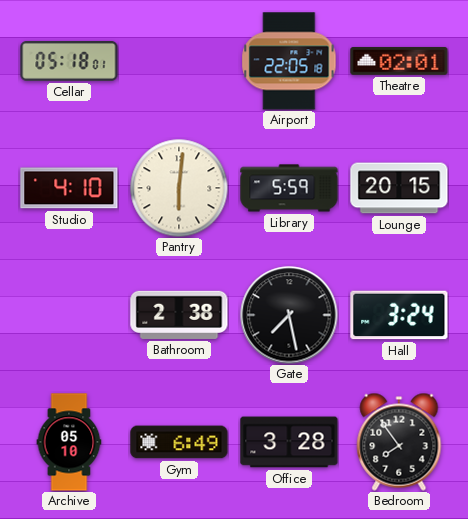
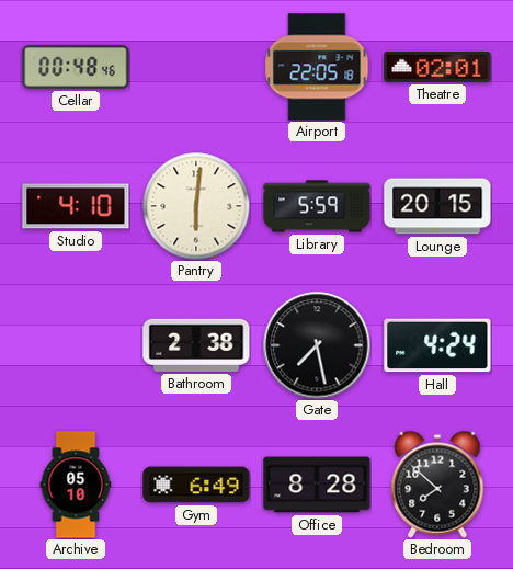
Cellar: 05:18 -> 00:48
Hall: 3:24 -> 4:24
Office: 3:28 -> 8:28
Bedroom: 7:54 -> 7:52
